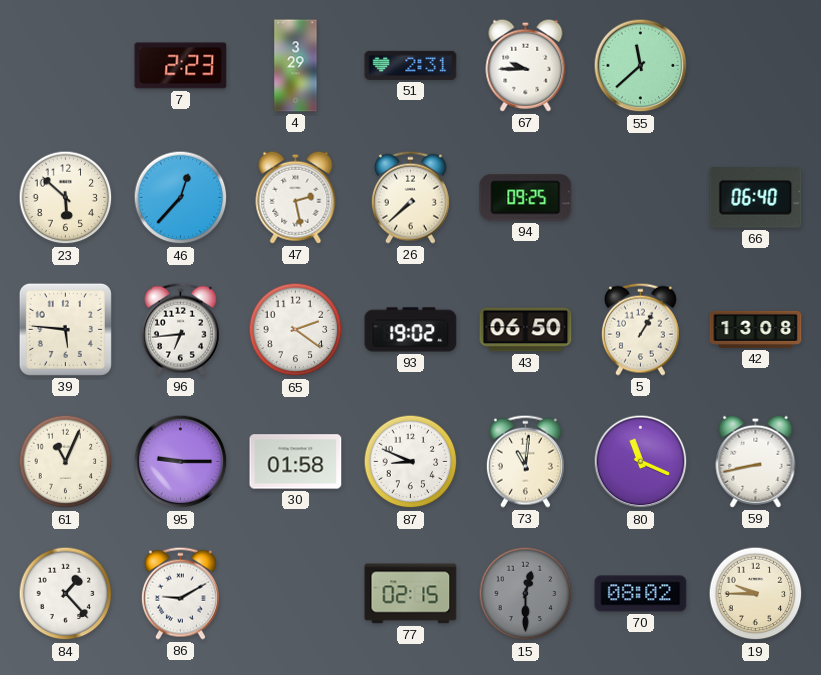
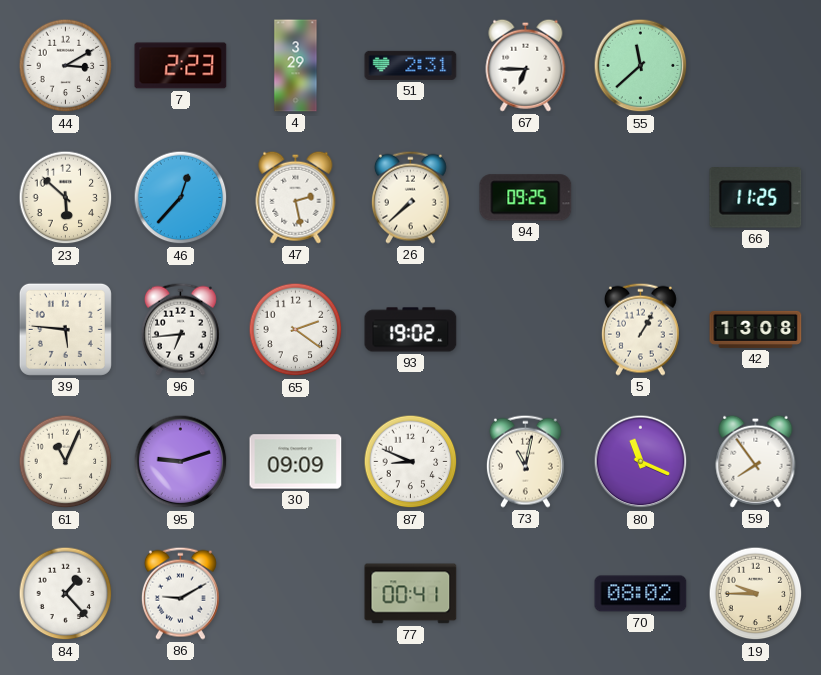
44: none -> 3:10
67: 9:45 -> 6:45
66: 06:40 -> 11:25
43: 06:50 -> none
95: 9:15 -> 9:12
30: 01:58 -> 09:09
73: 11:01 -> 11:02
59: 8:43 -> 7:54
77: 02:15 -> 00:41
15: 12:30 -> none
